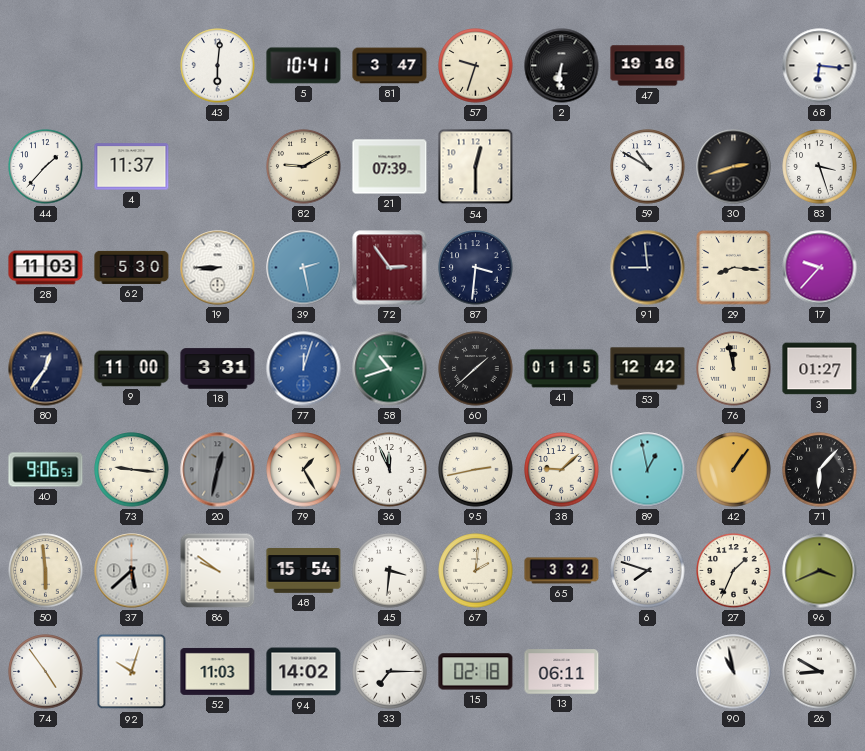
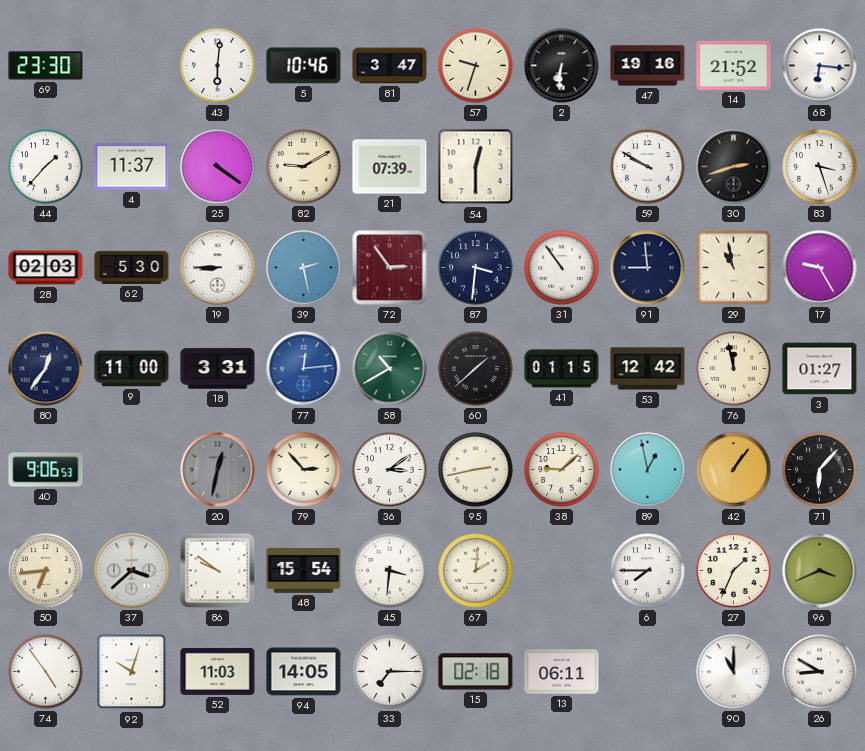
69: none -> 23:30
5: 10:41 -> 10:46
14: none -> 21:52
25: none -> 4:21
59: 10:50 -> 9:50
28: 11:03 -> 02:03
31: none -> 10:54
29: 8:16 -> 10:58
17: 9:37 -> 9:25
77: 12:03 -> 12:14
58: 10:42 -> 10:40
73: 9:16 -> none
79: 1:25 -> 2:53
36: 11:56 -> 3:09
50: 5:59 -> 6:44
37: 5:38 -> 3:38
65: 3:32 -> none
6: 7:48 -> 7:45
94: 14:02 -> 14:05
90: 10:58 -> 11:00
